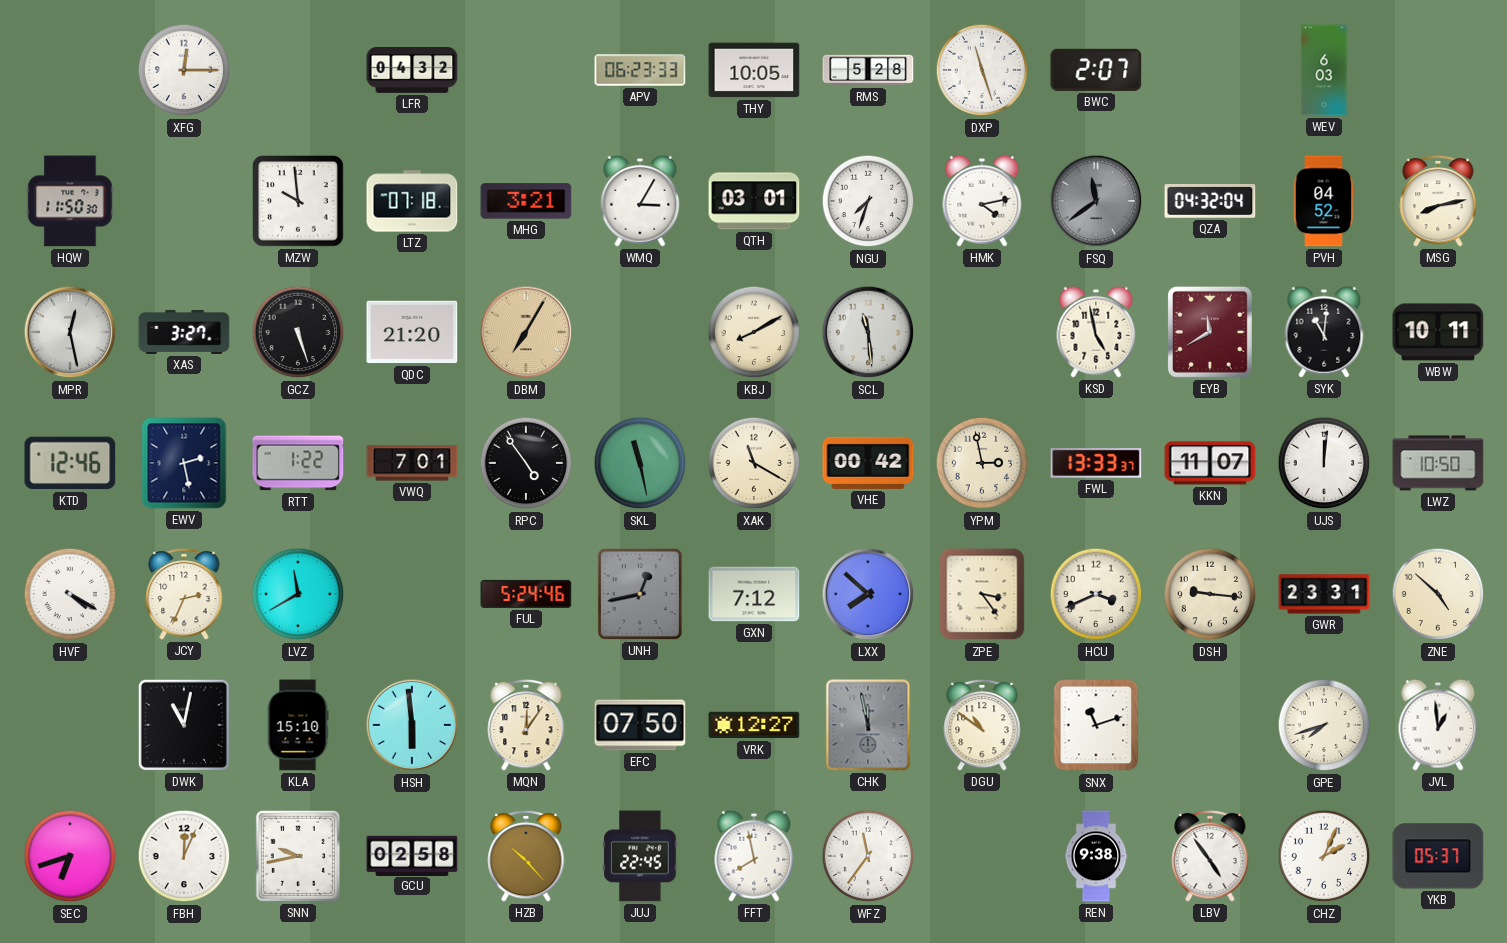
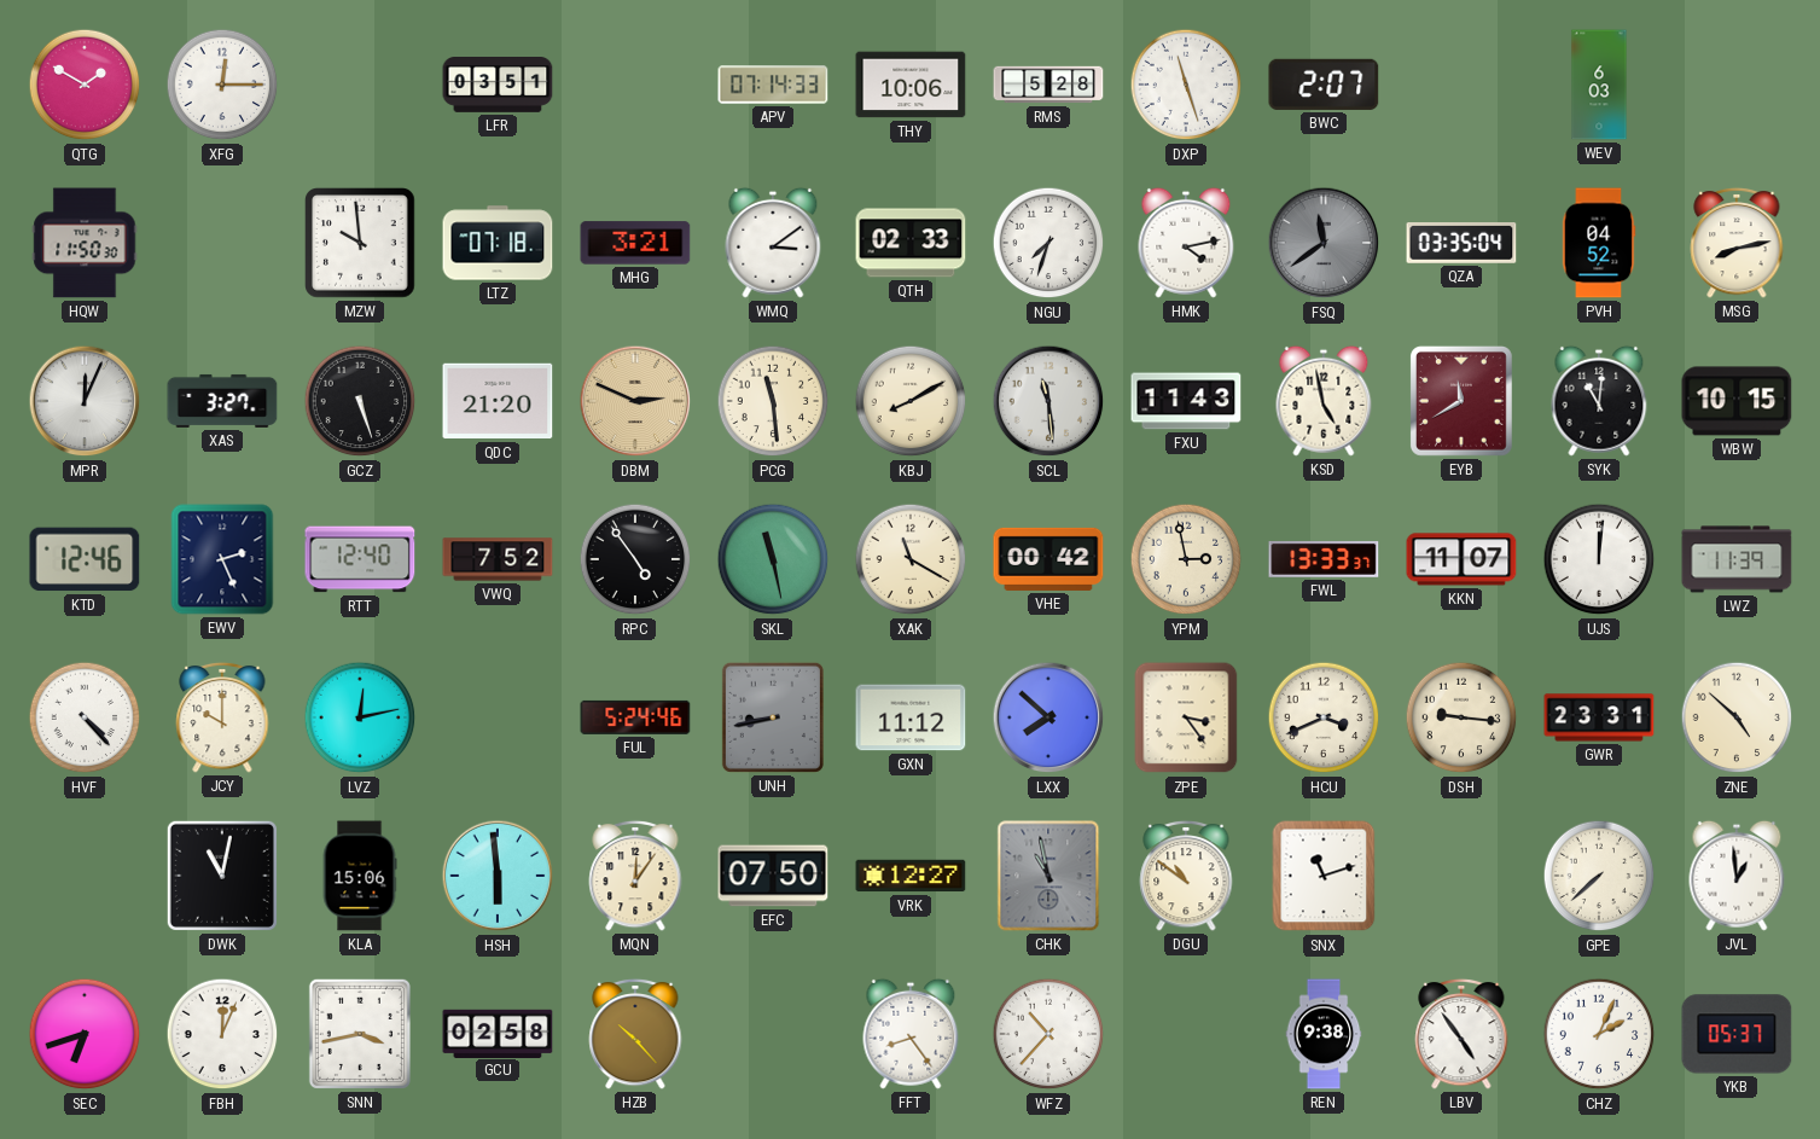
QTG: none -> 1:50
LFR: 04:32 -> 03:51
APV: 06:23 -> 07:14
THY: 10:05 -> 10:06
WMQ: 3:05 -> 3:09
QTH: 03:01 -> 02:33
QZA: 04:32 -> 03:35
MPR: 12:28 -> 12:04
DBM: 7:05 -> 2:49
PCG: none -> 11:29
FXU: none -> 11:43
WBW: 10:11 -> 10:15
EWV: 2:28 -> 2:26
RTT: 1:22 -> 12:40
VWQ: 7:01 -> 7:52
LWZ: 10:50 -> 11:39
HVF: 4:20 -> 4:23
JCY: 2:34 -> 10:00
LVZ: 11:40 -> 12:13
UNH: 12:43 -> 8:43
GXN: 7:12 -> 11:12
KLA: 15:10 -> 15:06
CHK: 11:58 -> 10:58
GPE: 7:42 -> 7:38
SNN: 9:43 -> 3:43
JUJ: 22:45 -> none
FFT: 7:58 -> 8:24
WFZ: 11:36 -> 10:37
